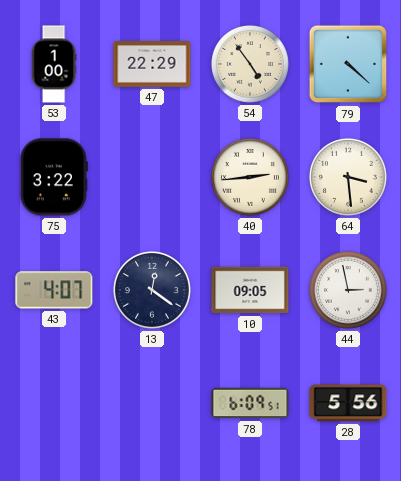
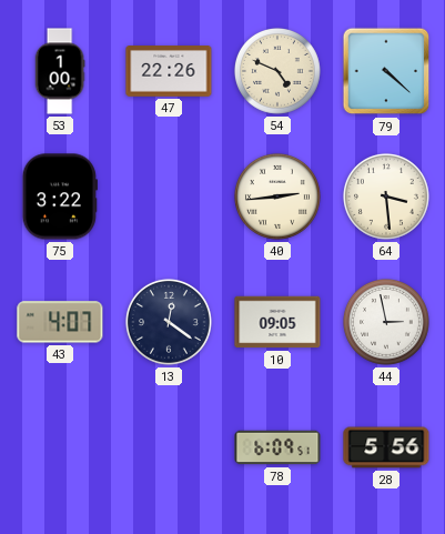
47: 22:29 -> 22:26
54: 4:54 -> 4:49
